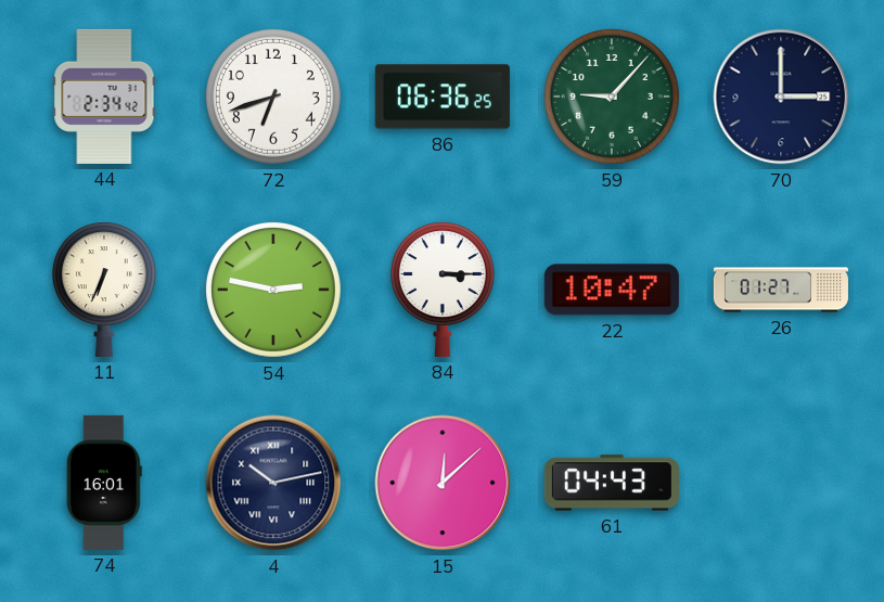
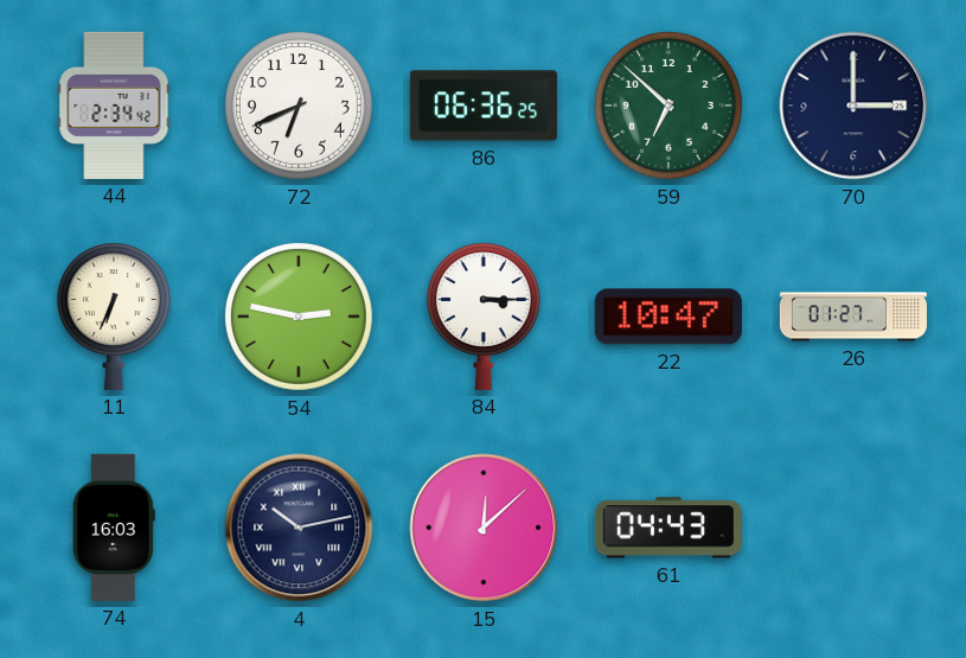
72: 6:42 -> 6:41
59: 9:07 -> 6:52
74: 16:01 -> 16:03
